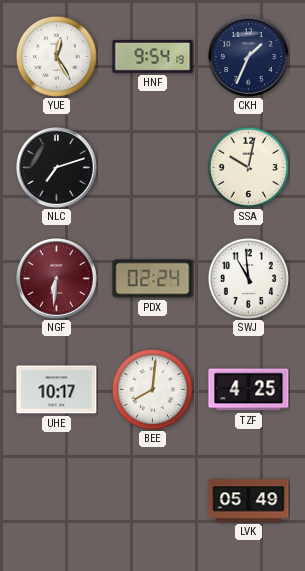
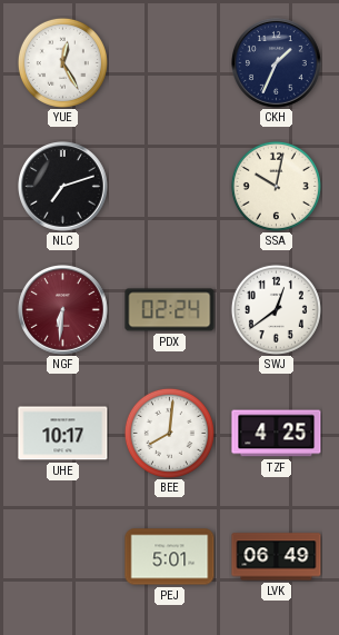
HNF: 9:54 -> none
SWJ: 10:59 -> 12:39
PEJ: none -> 5:01
LVK: 05:49 -> 06:49
